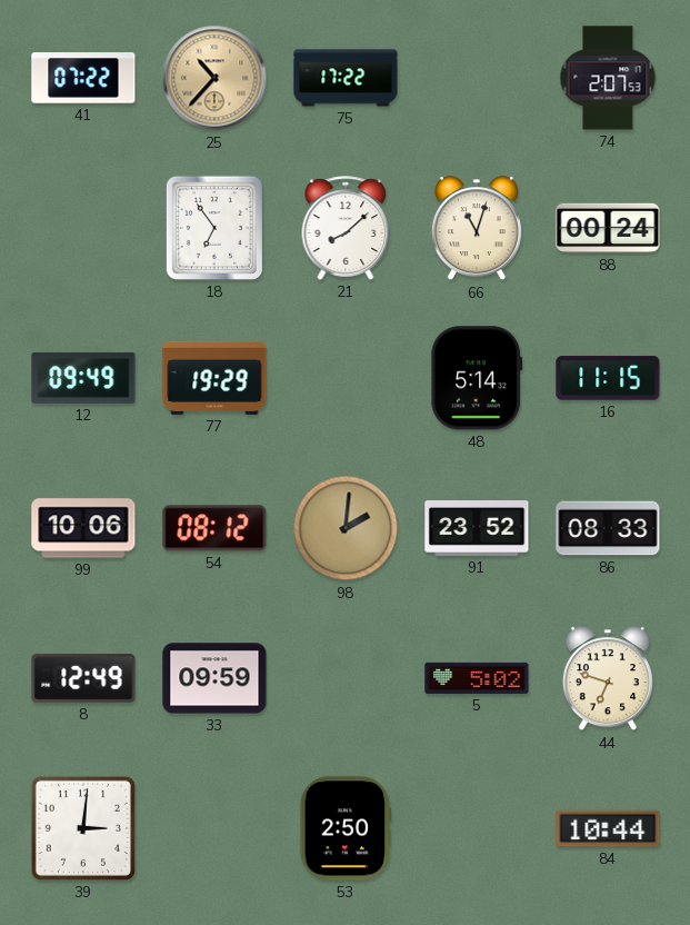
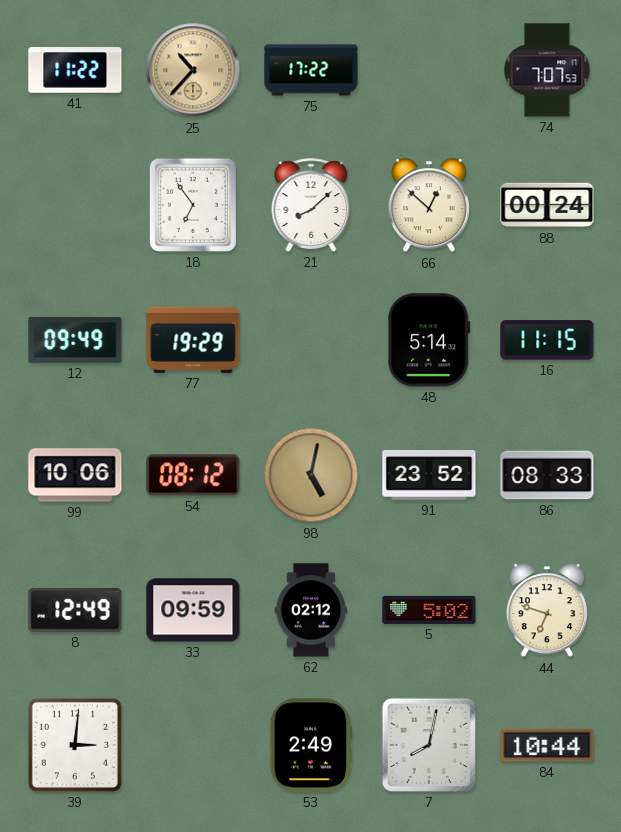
41: 07:22 -> 11:22
74: 2:07 -> 7:07
66: 11:03 -> 12:52
98: 2:01 -> 5:02
62: none -> 02:12
53: 2:50 -> 2:49
7: none -> 8:02
